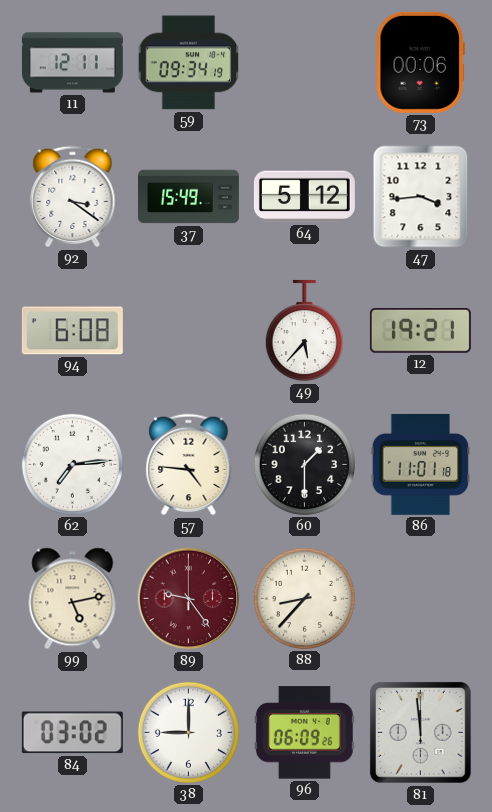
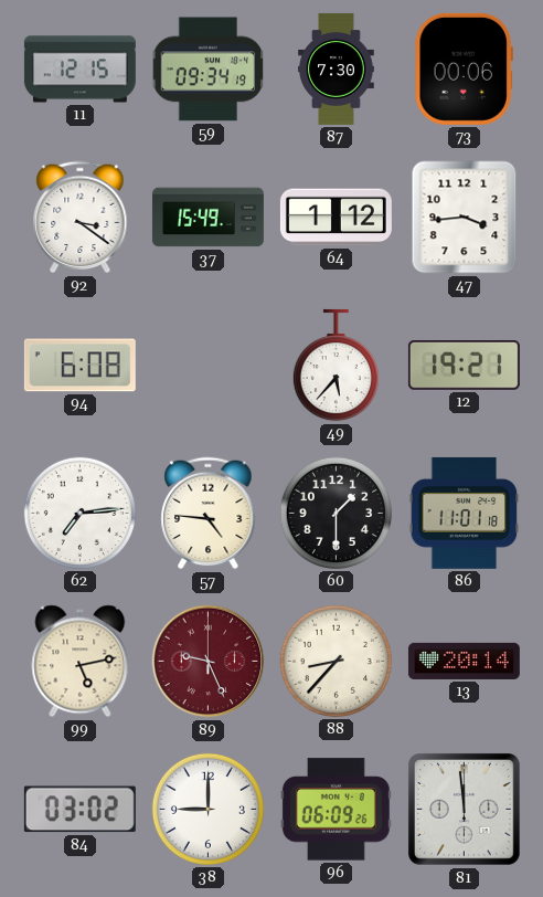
11: 12:11 -> 12:15
87: none -> 7:30
64: 5:12 -> 1:12
89: 9:24 -> 9:26
13: none -> 20:14
